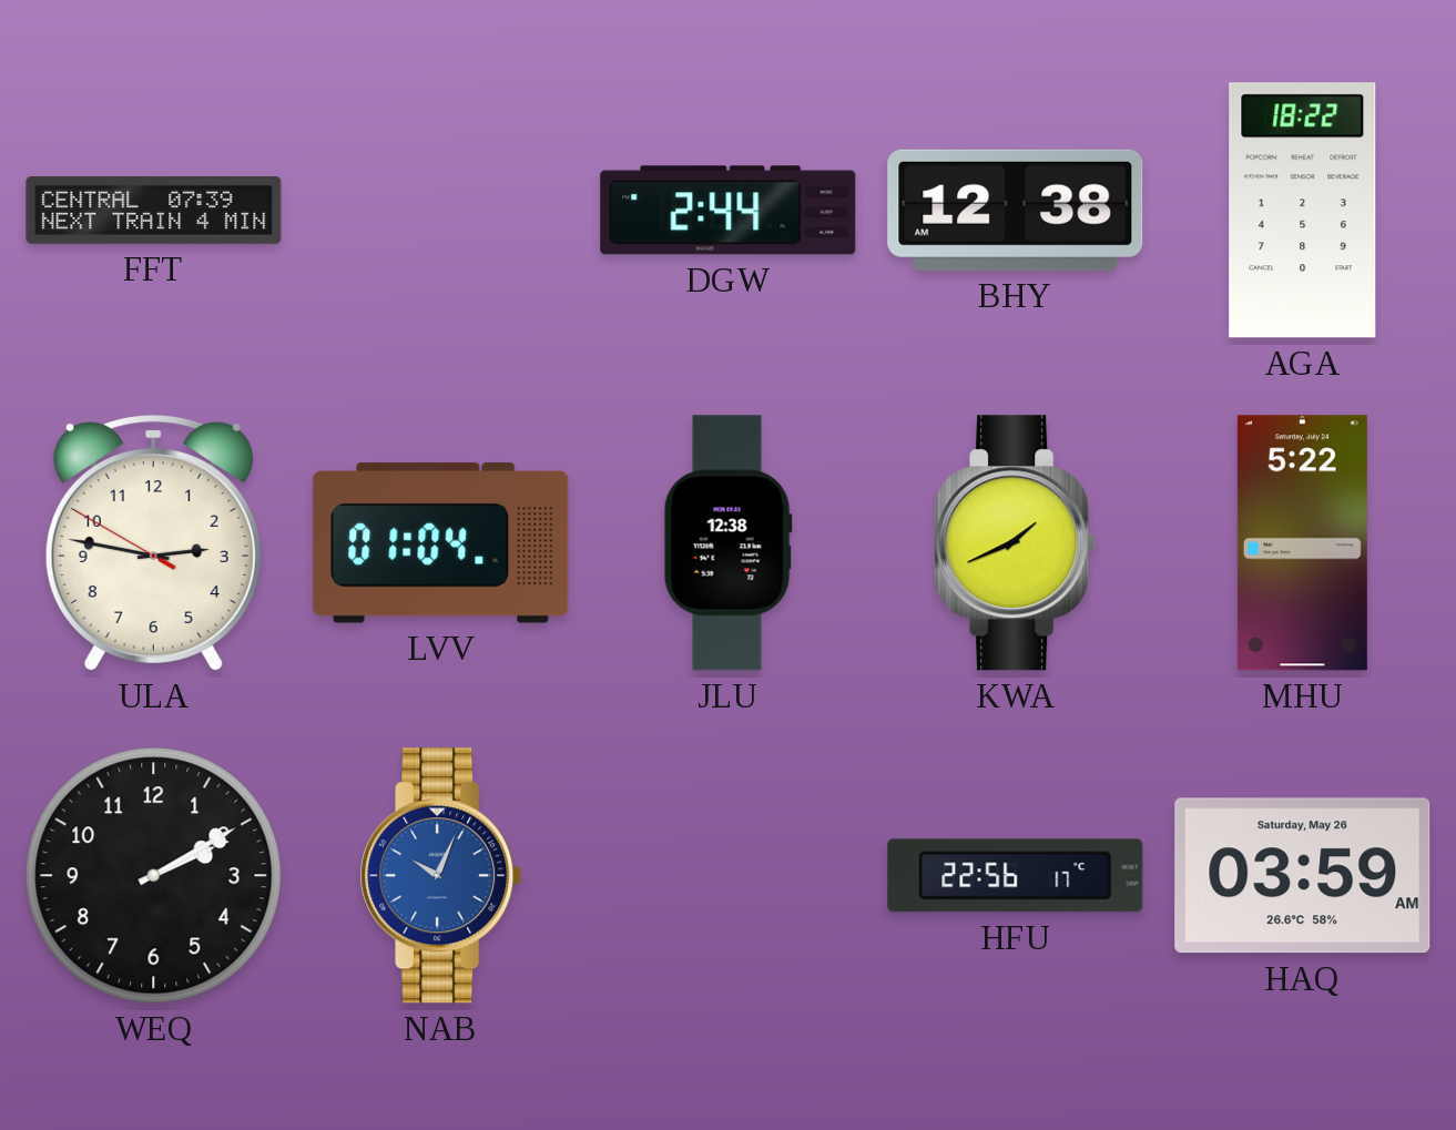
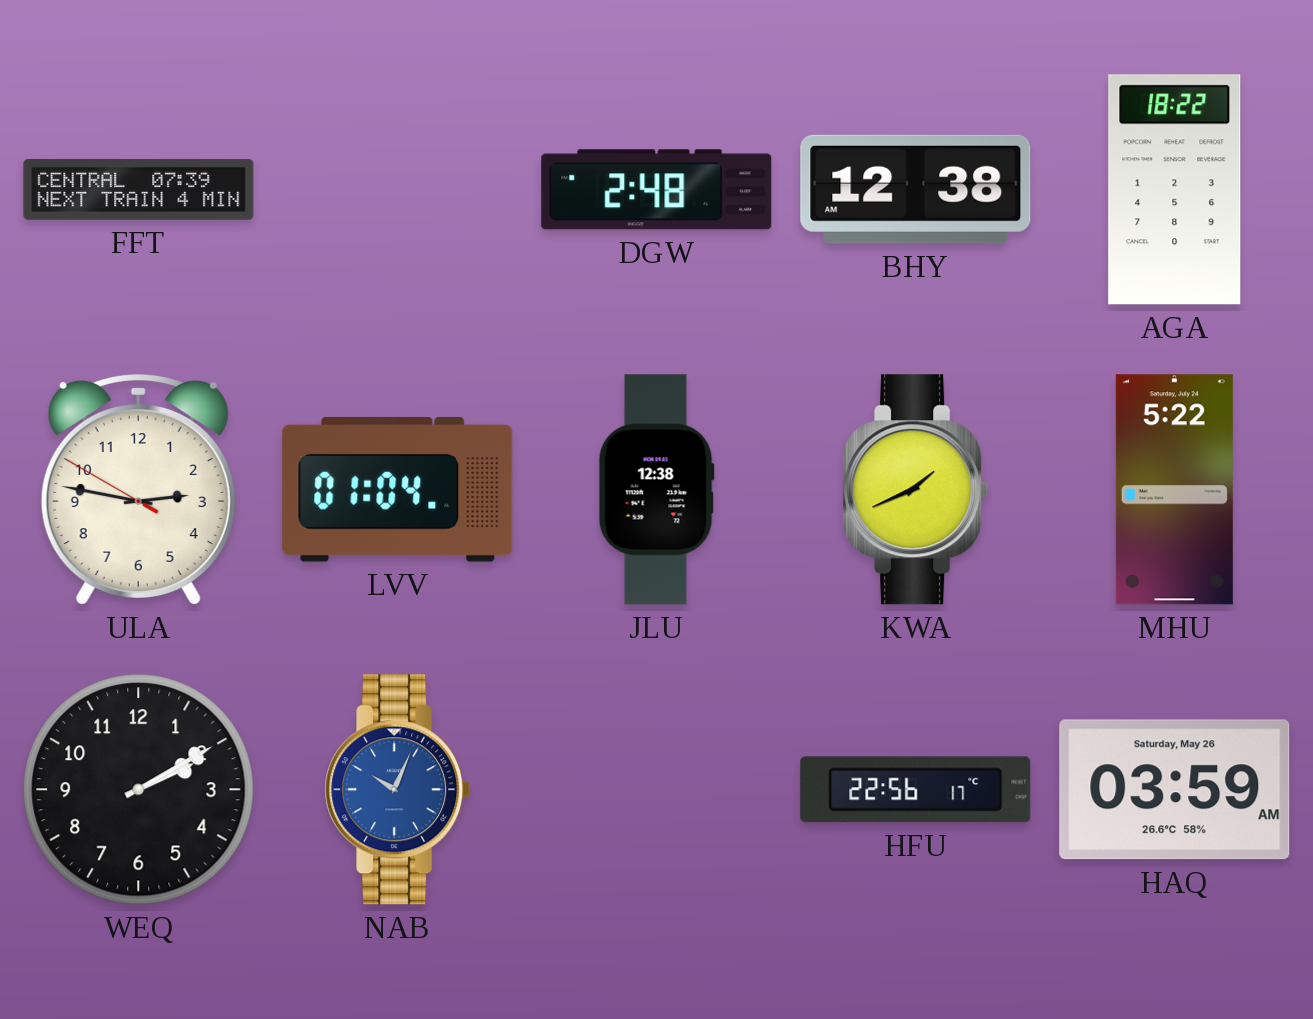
DGW: 2:44 -> 2:48
